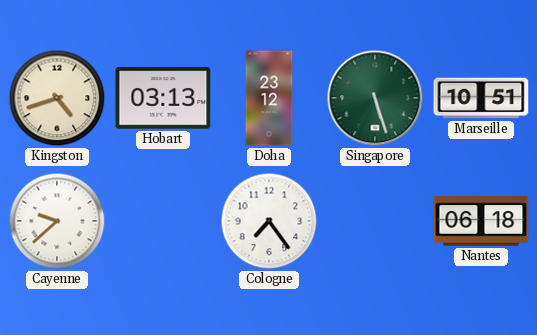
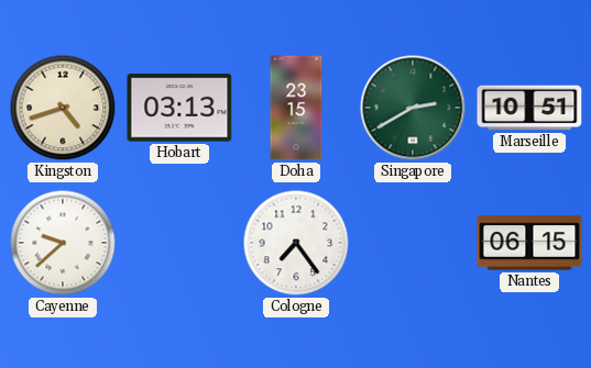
Doha: 23:12 -> 23:15
Singapore: 5:27 -> 2:40
Nantes: 06:18 -> 06:15
